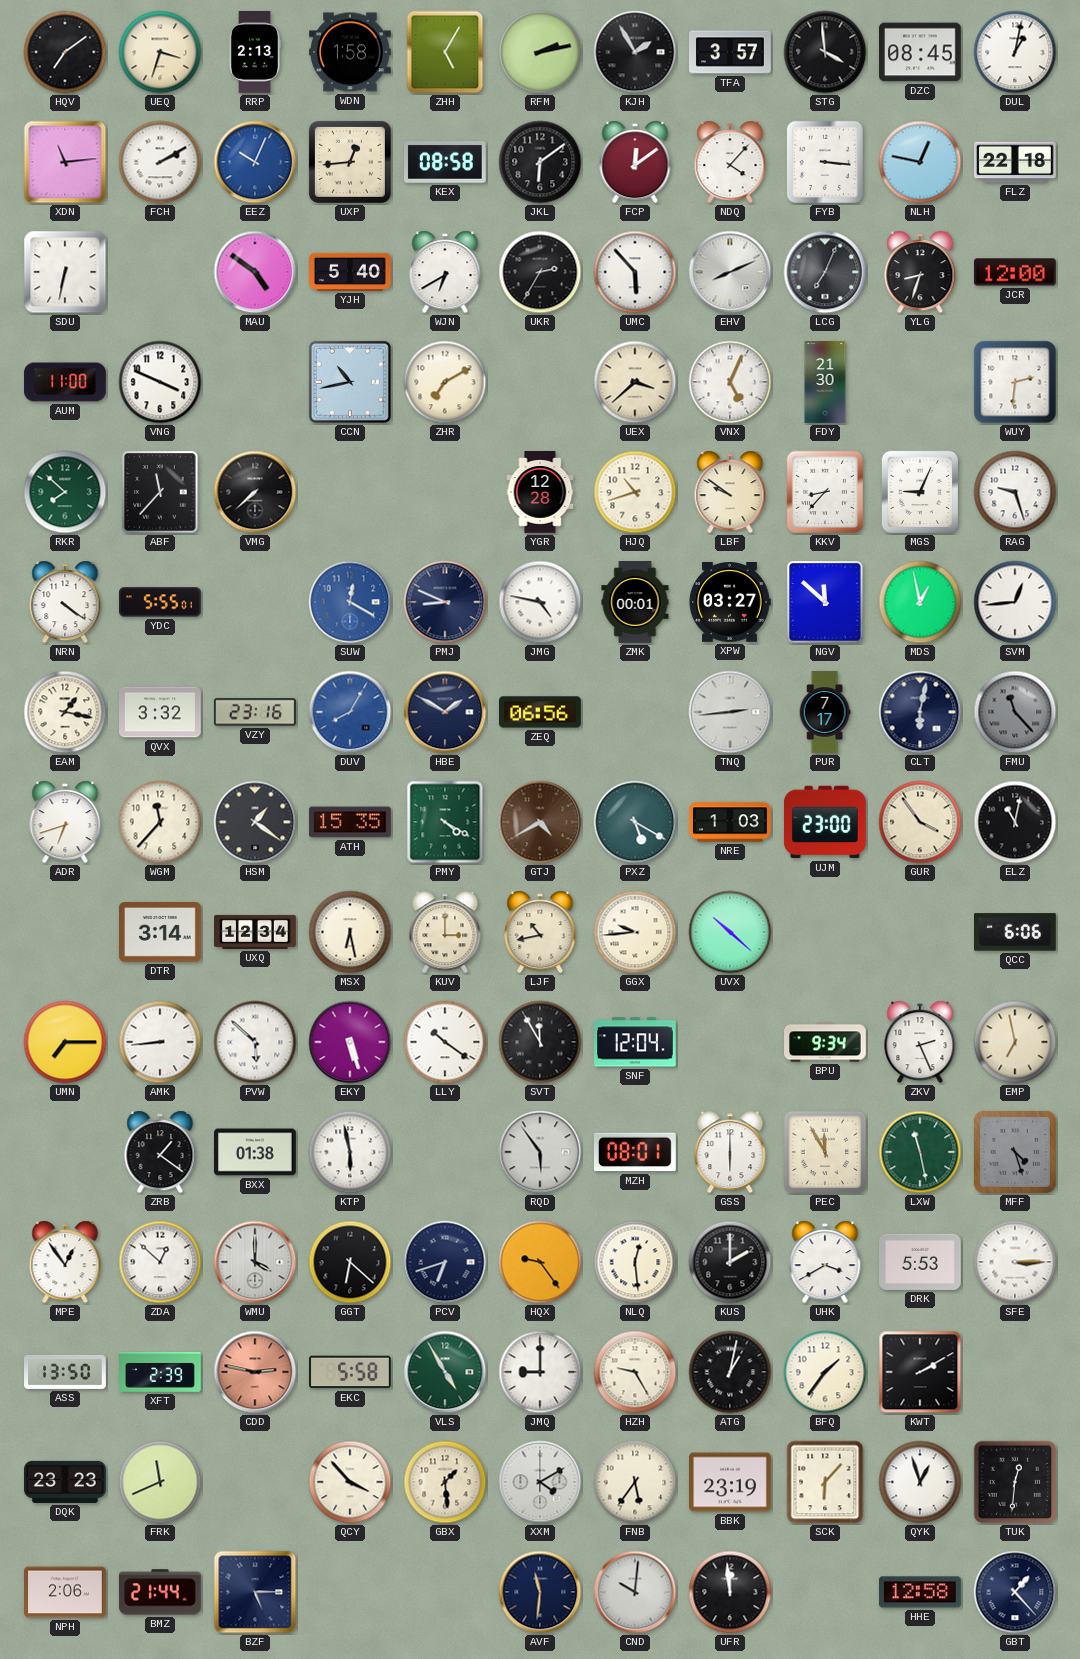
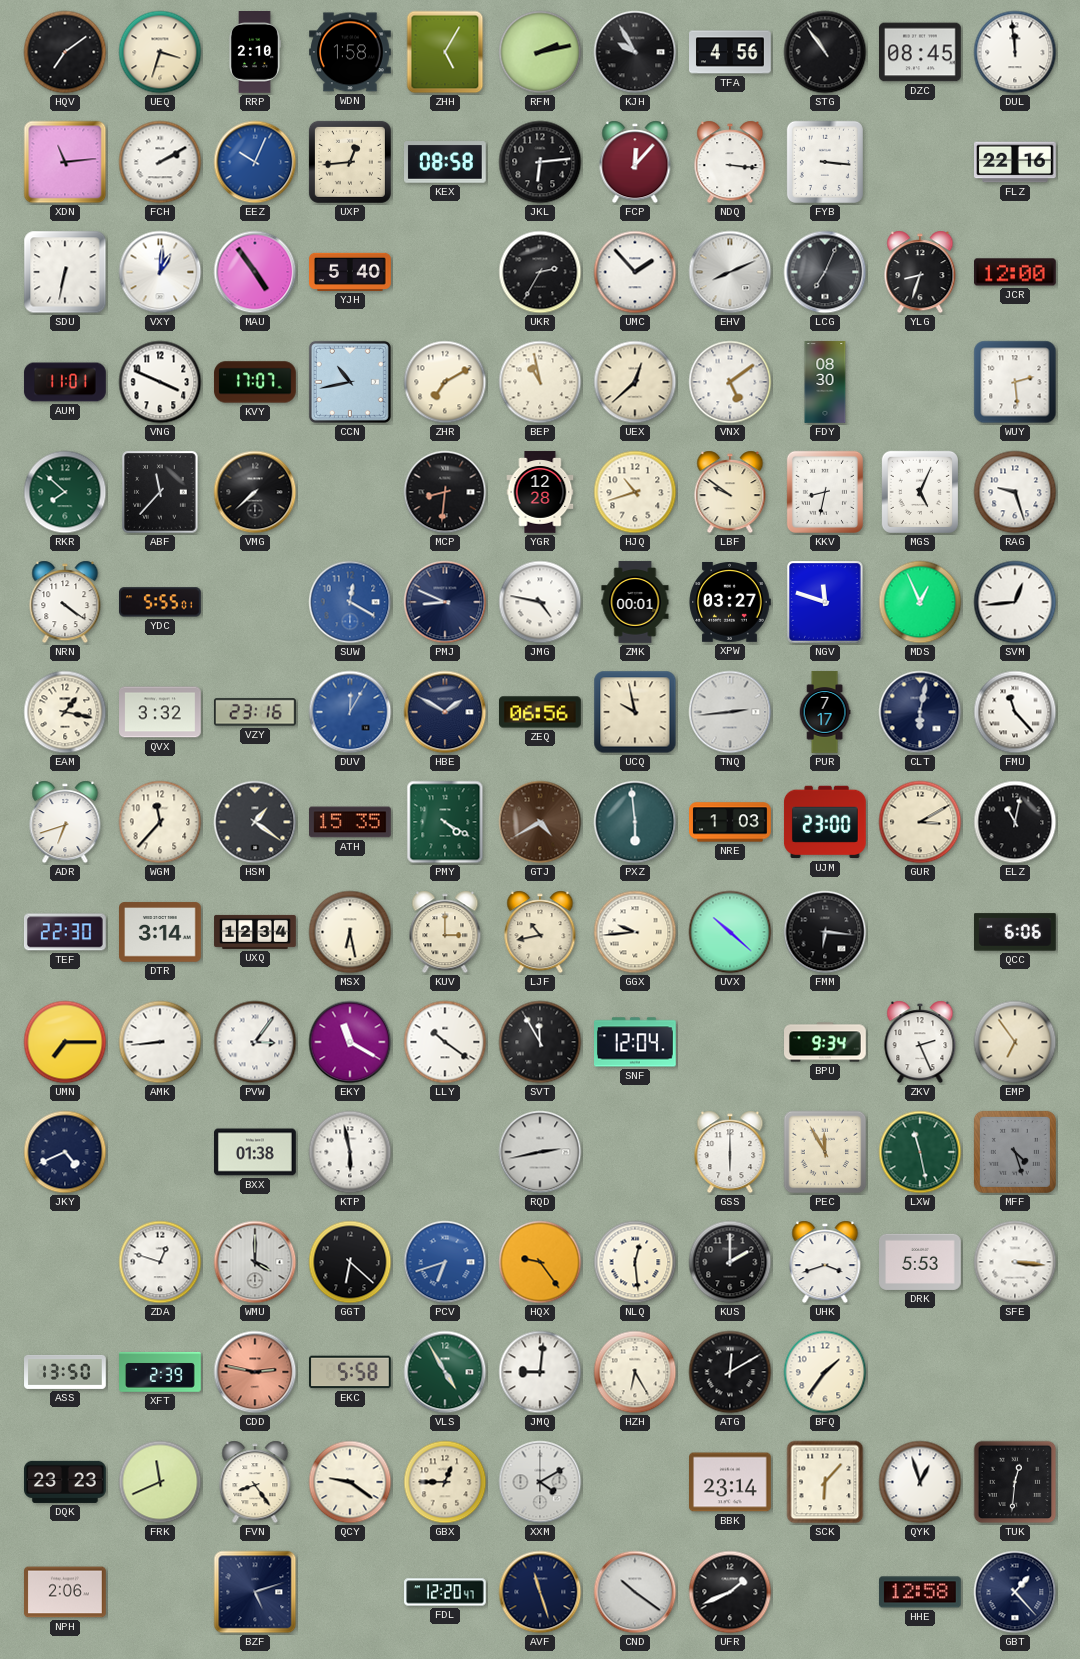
RRP: 2:13 -> 2:10
KJH: 1:55 -> 9:55
TFA: 3:57 -> 4:56
STG: 3:59 -> 10:54
DUL: 1:02 -> 11:59
JKL: 6:09 -> 6:14
FCP: 12:09 -> 12:07
NDQ: 4:07 -> 3:16
NLH: 12:47 -> none
FLZ: 22:18 -> 22:16
VXY: none -> 1:01
MAU: 4:51 -> 4:54
WJN: 6:40 -> none
UMC: 5:53 -> 1:53
AUM: 11:00 -> 11:01
KVY: none -> 17:07
BEP: none -> 10:58
UEX: 3:38 -> 12:38
VNX: 5:04 -> 5:09
FDY: 21:30 -> 08:30
WUY: 2:31 -> 2:29
MCP: none -> 8:31
KKV: 8:37 -> 8:32
MGS: 9:04 -> 5:04
NGV: 11:52 -> 11:48
MDS: 12:58 -> 12:56
DUV: 8:05 -> 12:05
UCQ: none -> 9:58
FMU dial: grey -> white
PXZ: 5:20 -> 5:59
GUR: 3:54 -> 3:10
TEF: none -> 22:30
FMM: none -> 6:16
PVW: 5:52 -> 3:06
EKY: 5:27 -> 11:20
EMP: 6:58 -> 6:54
JKY: none -> 4:41
ZRB: 1:21 -> none
RQD: 5:54 -> 2:43
MZH: 08:01 -> none
MPE: 12:54 -> none
ZDA: 12:52 -> 12:48
PCV dial: navy -> blue
UHK: 3:40 -> 3:42
SFE: 3:15 -> 3:16
JMQ: 9:00 -> 9:01
HZH: 9:25 -> 6:25
ATG: 1:02 -> 12:10
KWT: 2:10 -> none
FVN: none -> 8:24
QCY: 3:53 -> 9:21
GBX: 1:29 -> 12:45
FNB: 5:36 -> none
BBK: 23:19 -> 23:14
BMZ: 21:44 -> none
BZF: 5:15 -> 5:12
FDL: none -> 12:20
AVF: 11:31 -> 11:27
CND: 10:01 -> 10:21
UFR: 11:59 -> 1:41
